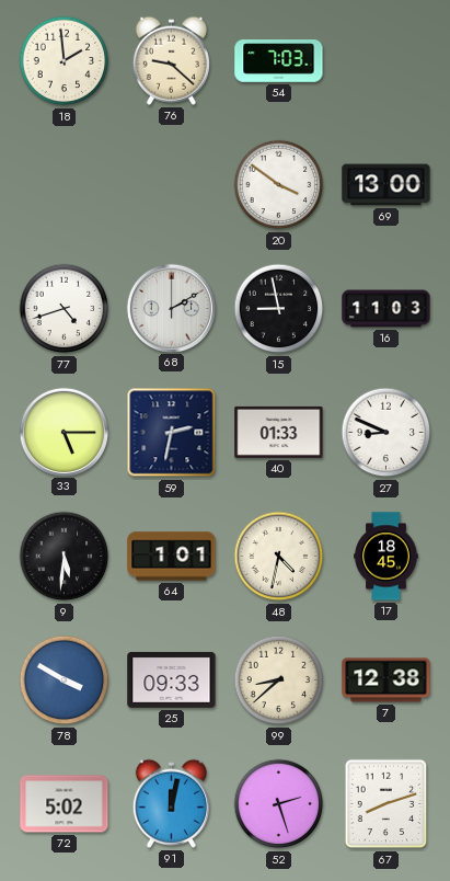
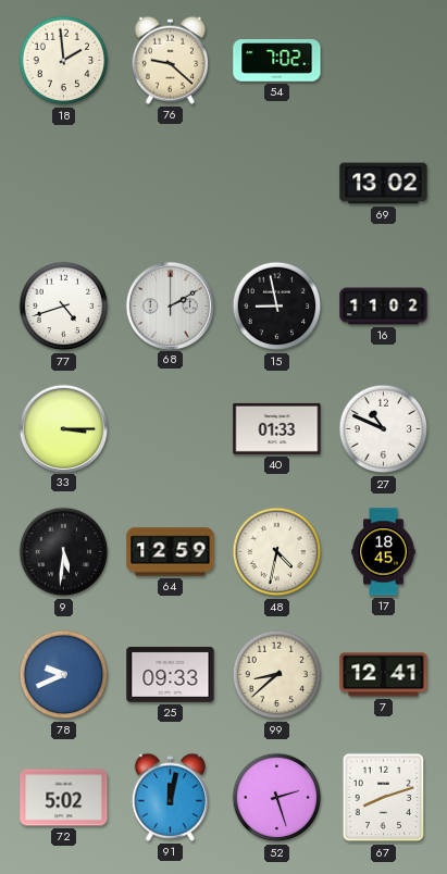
54: 7:03 -> 7:02
20: 3:51 -> none
69: 13:00 -> 13:02
16: 11:03 -> 11:02
33: 5:15 -> 3:15
59: 2:32 -> none
27: 8:49 -> 10:49
64: 1:01 -> 12:59
78: 3:50 -> 9:41
7: 12:38 -> 12:41
